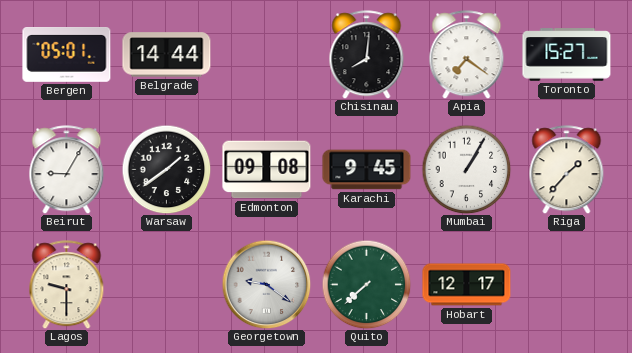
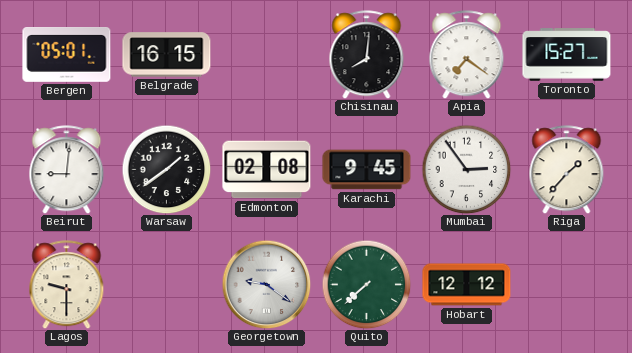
Belgrade: 14:44 -> 16:15
Beirut: 9:05 -> 9:01
Edmonton: 09:08 -> 02:08
Mumbai: 1:05 -> 2:54
Hobart: 12:17 -> 12:12
